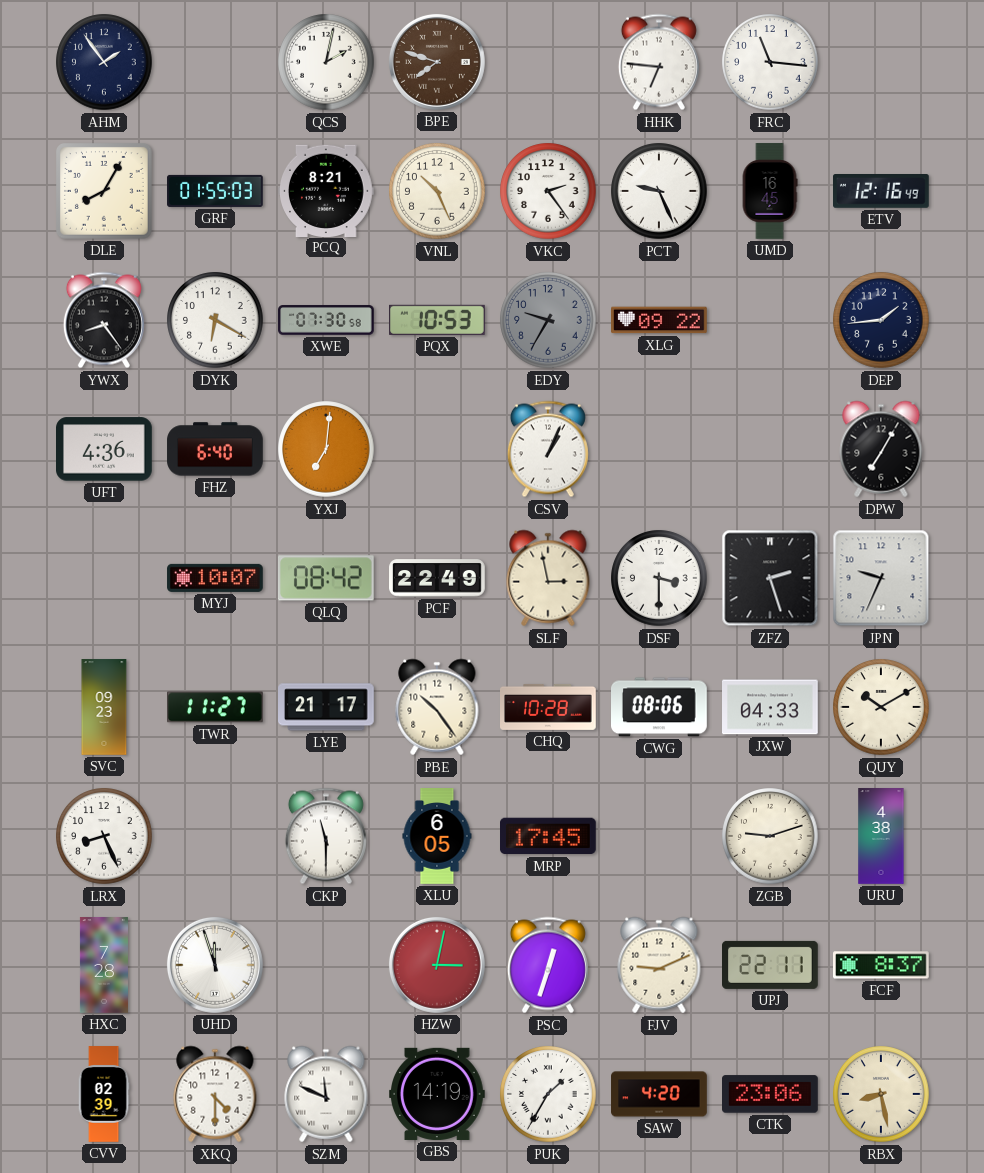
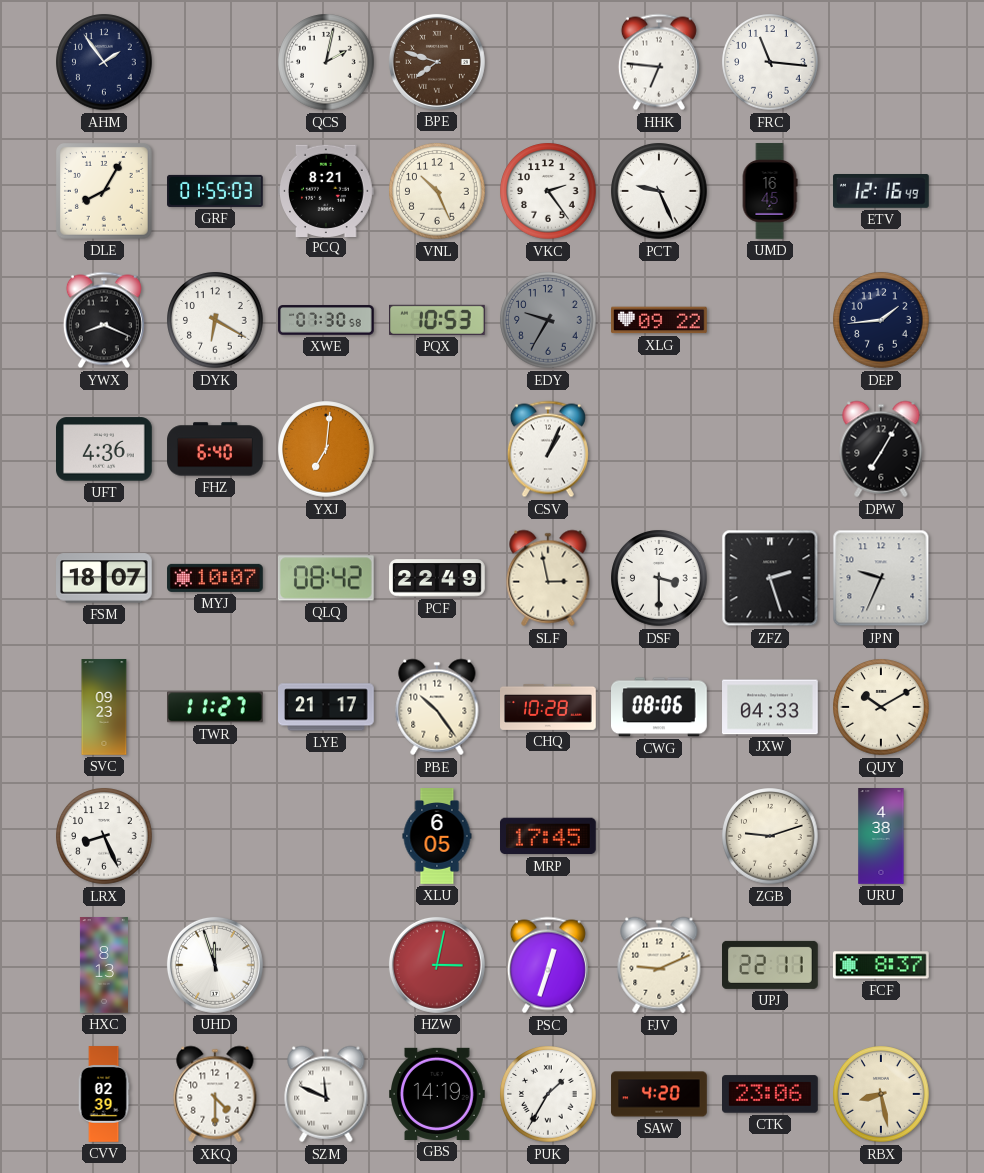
YWX: 8:24 -> 8:19
FSM: none -> 18:07
CKP: 11:30 -> none
HXC: 7:28 -> 8:13
